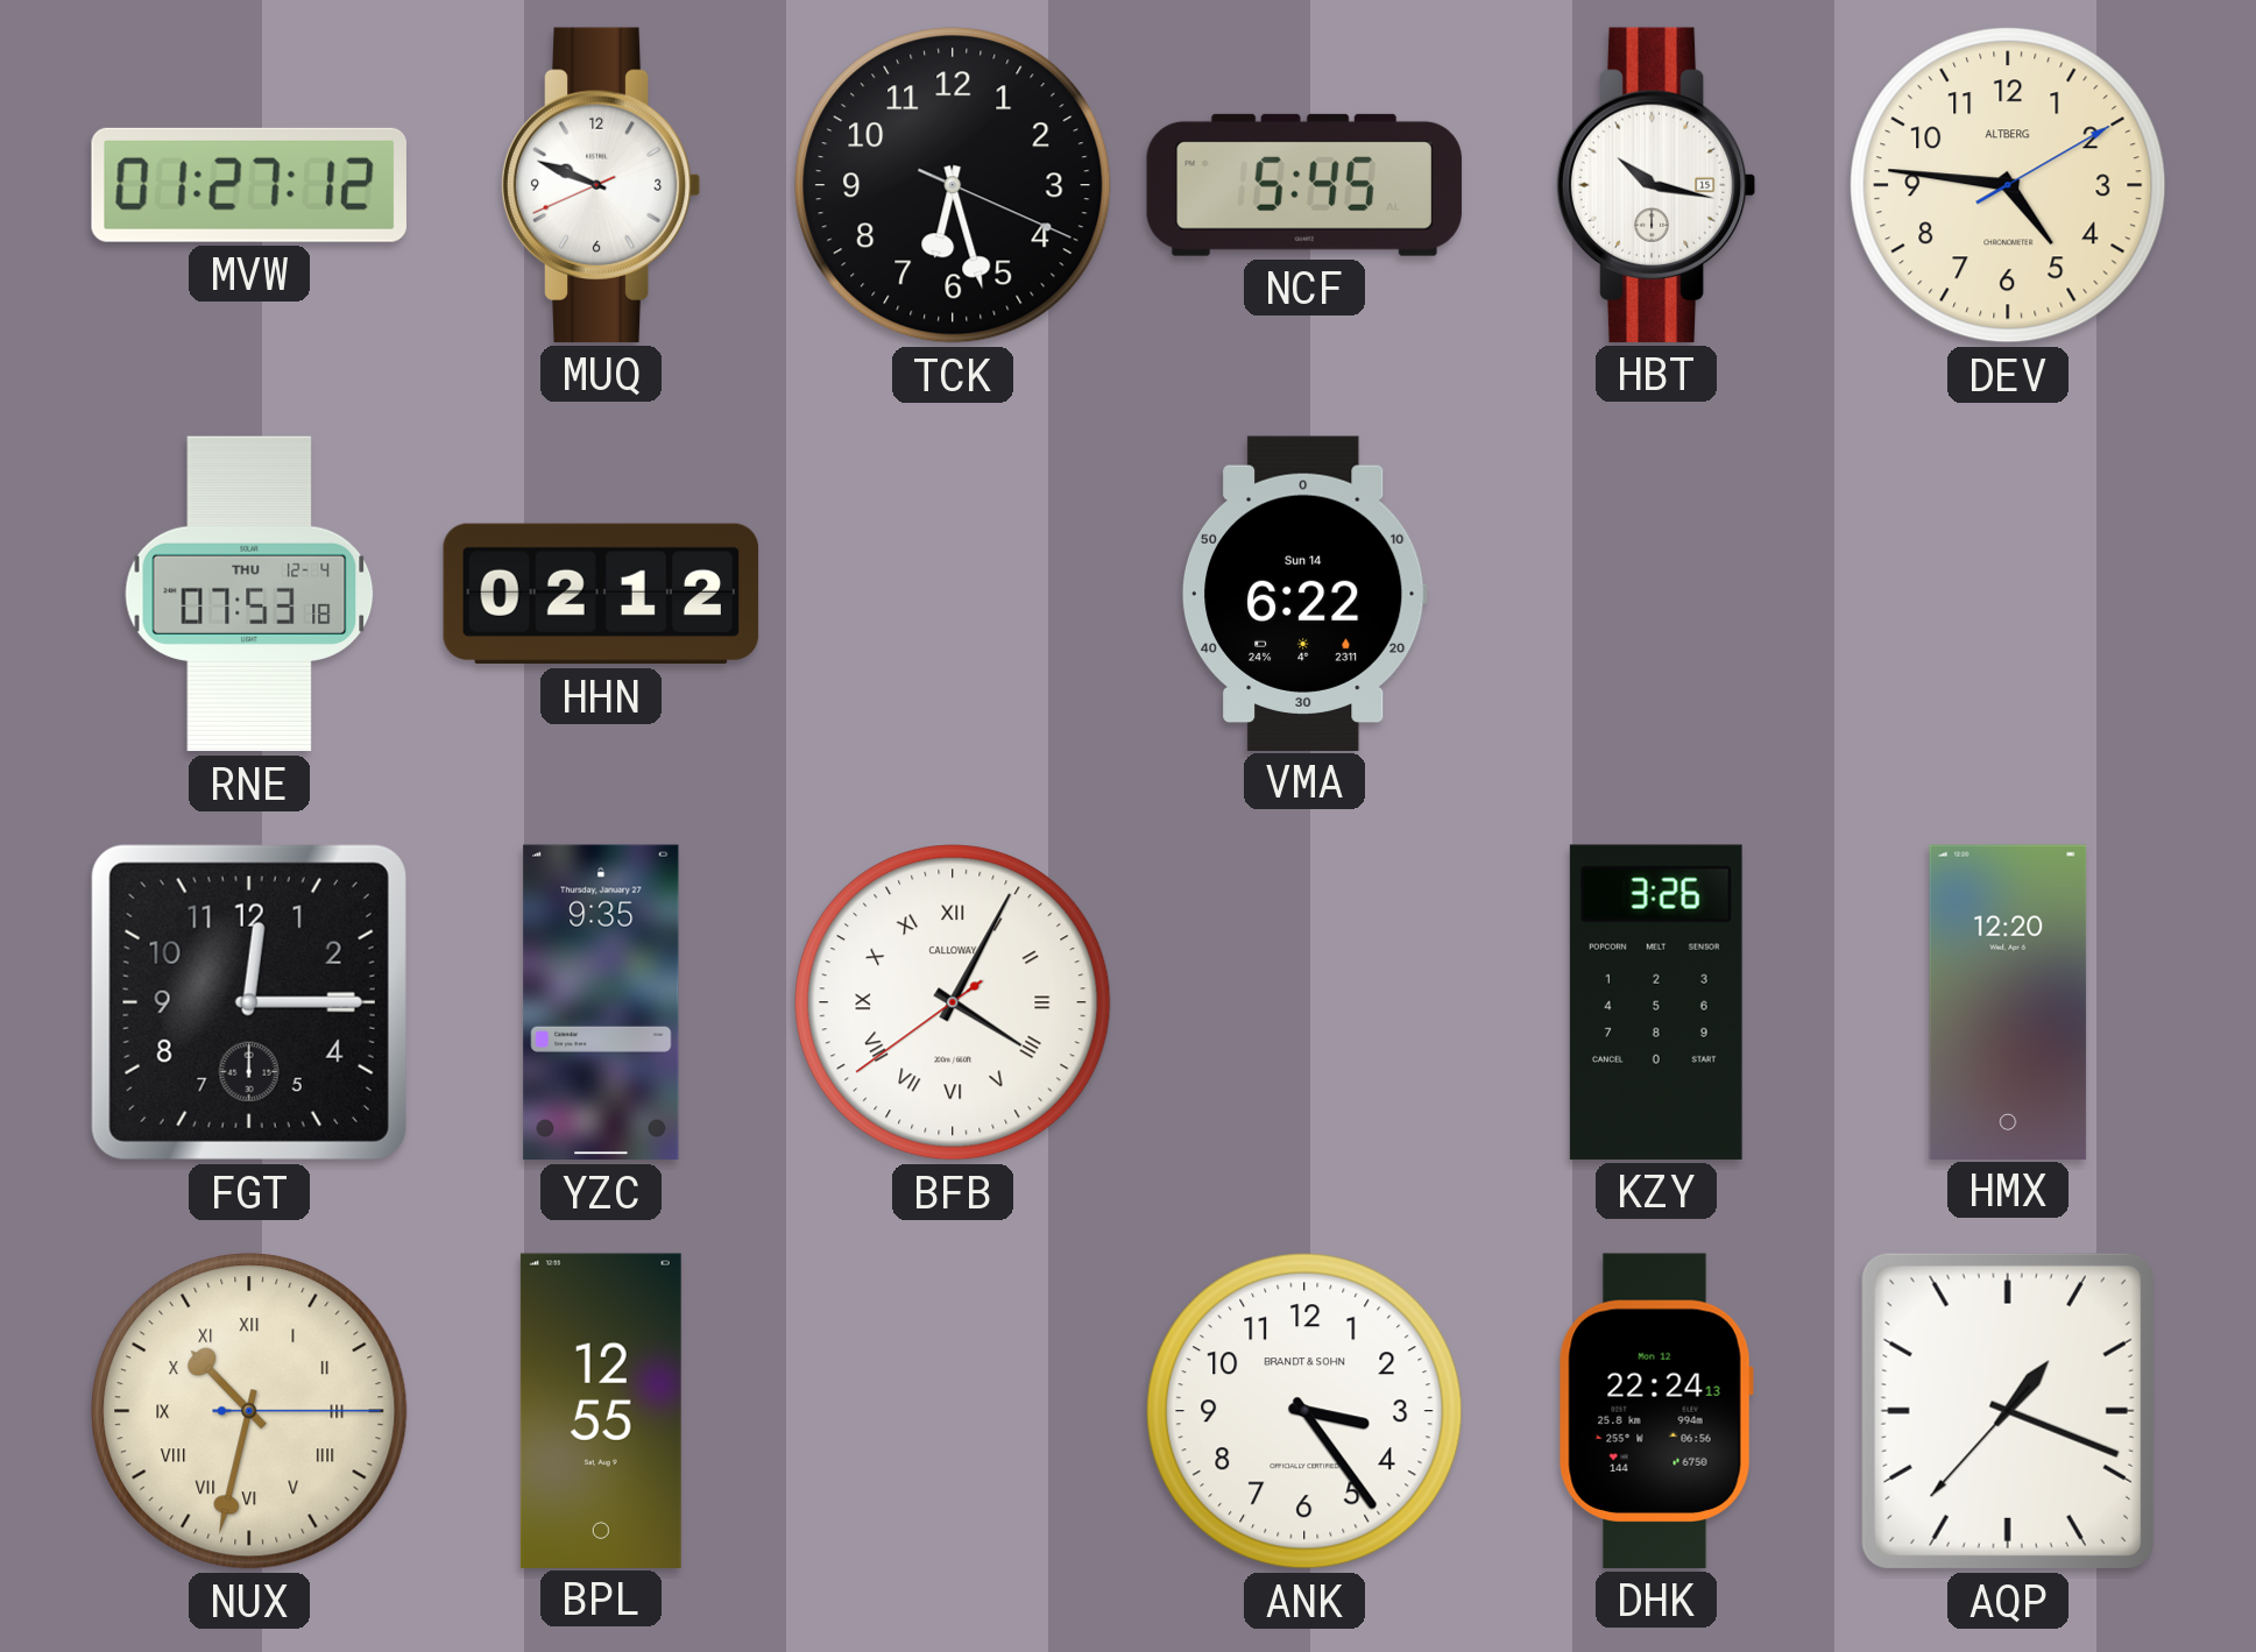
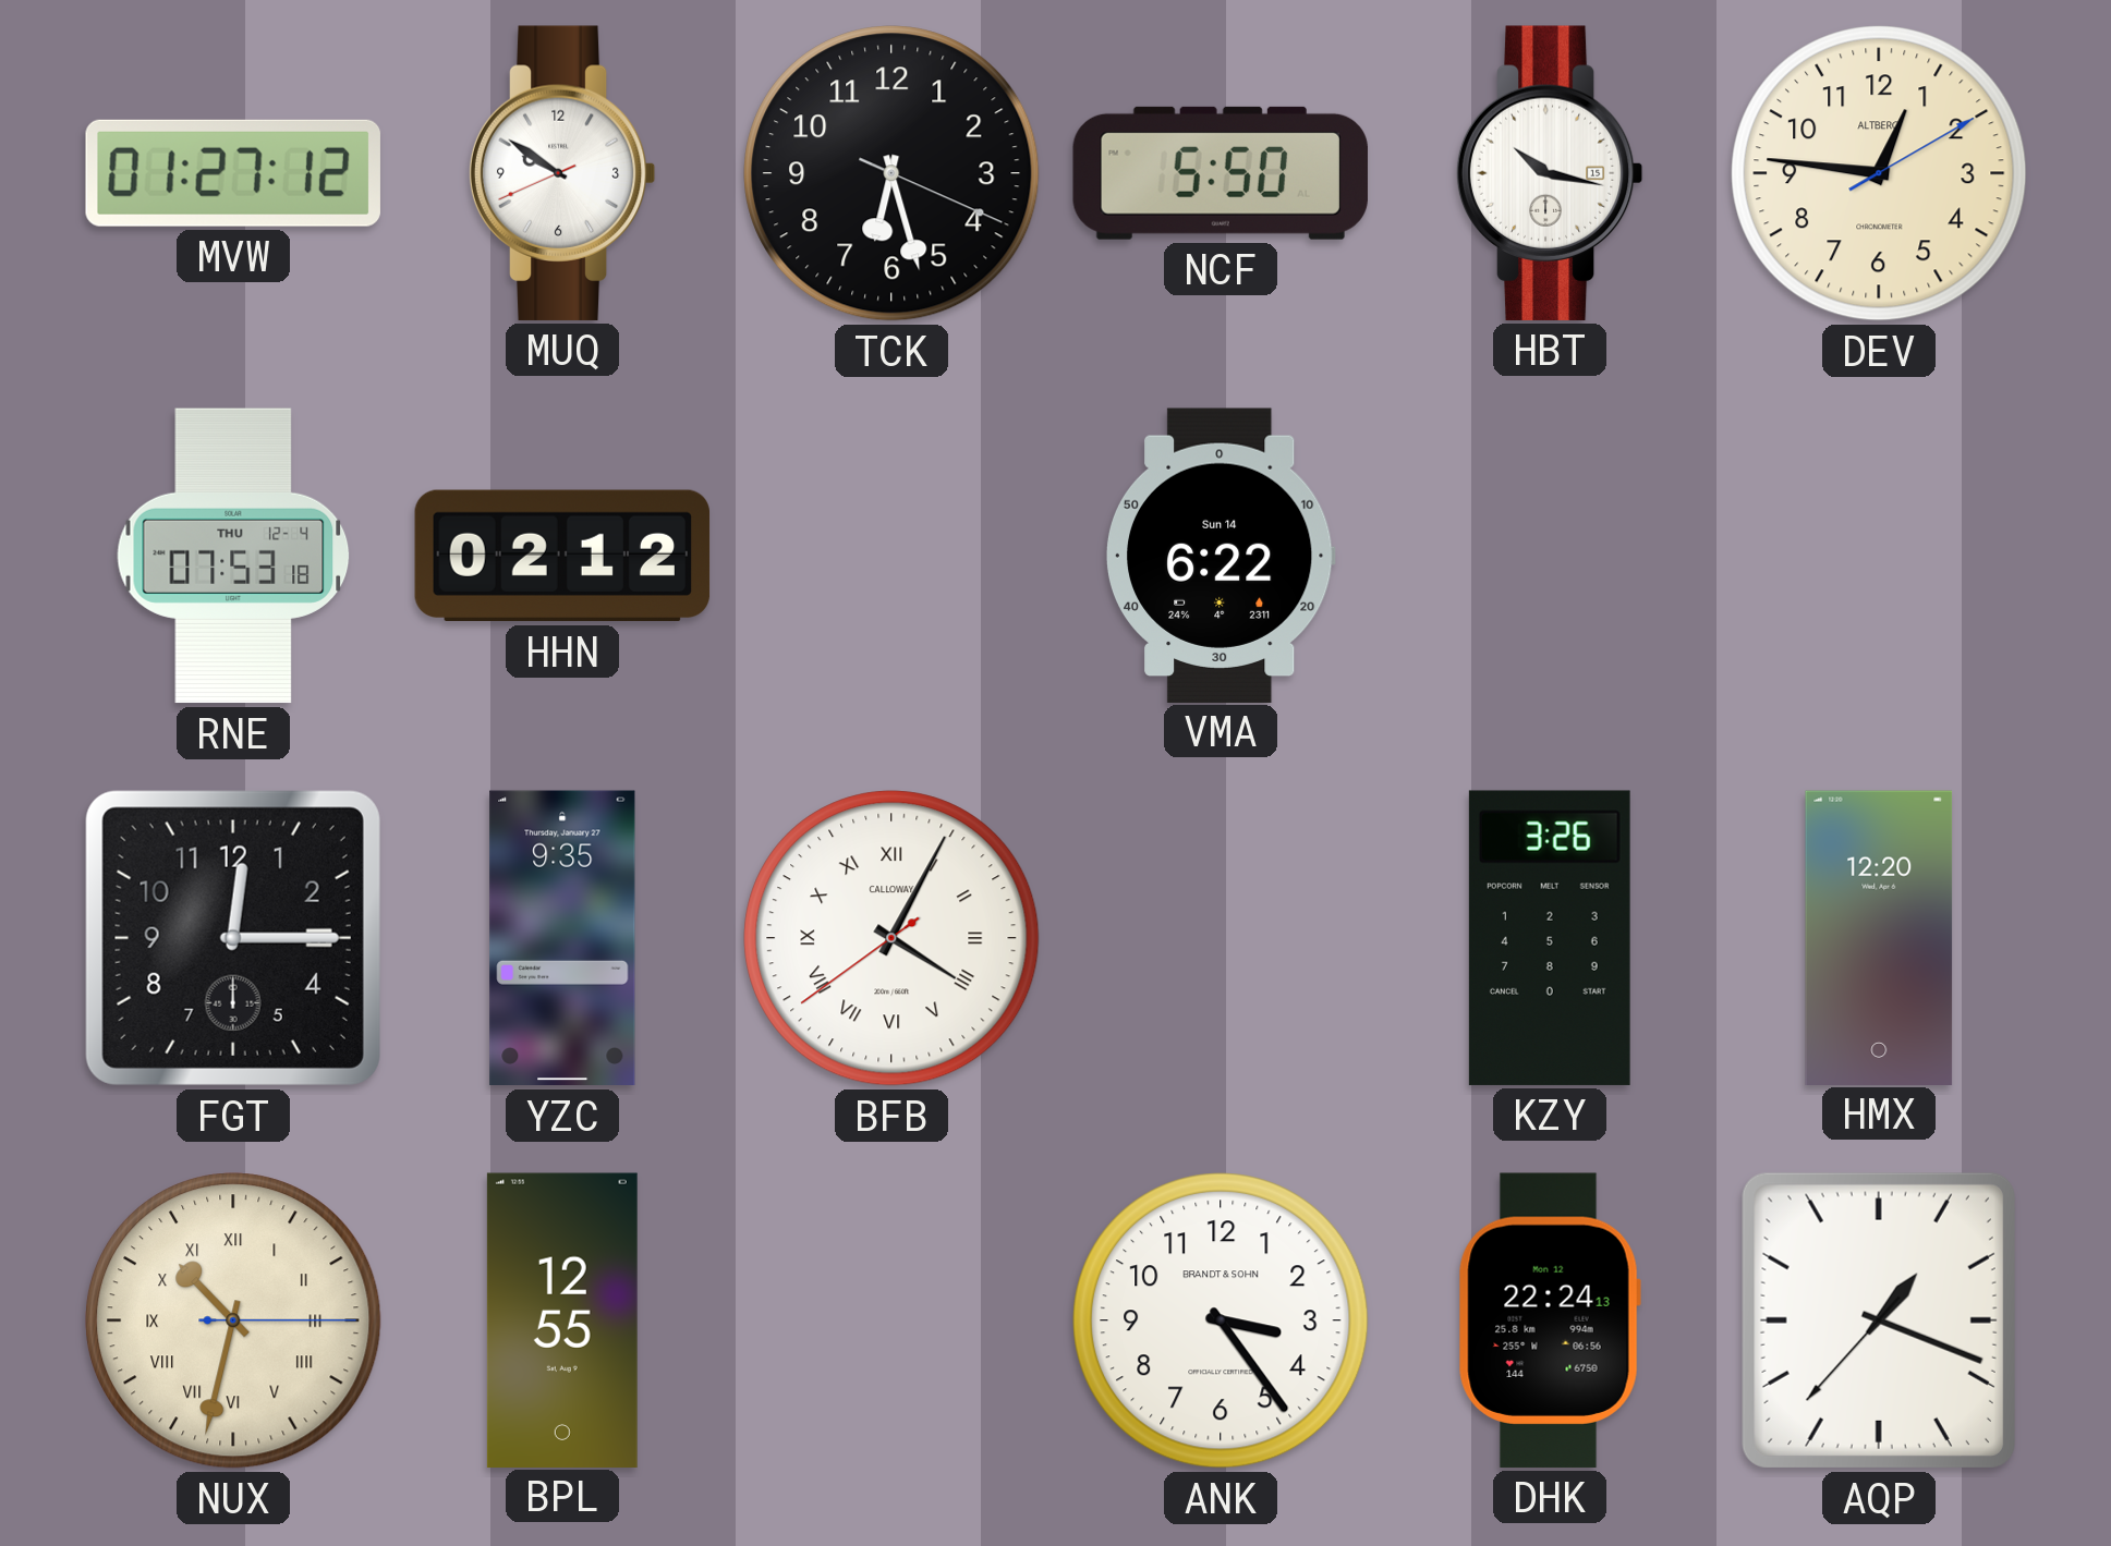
MUQ: 9:48 -> 9:50
NCF: 5:45 -> 5:50
DEV: 4:46 -> 12:46
